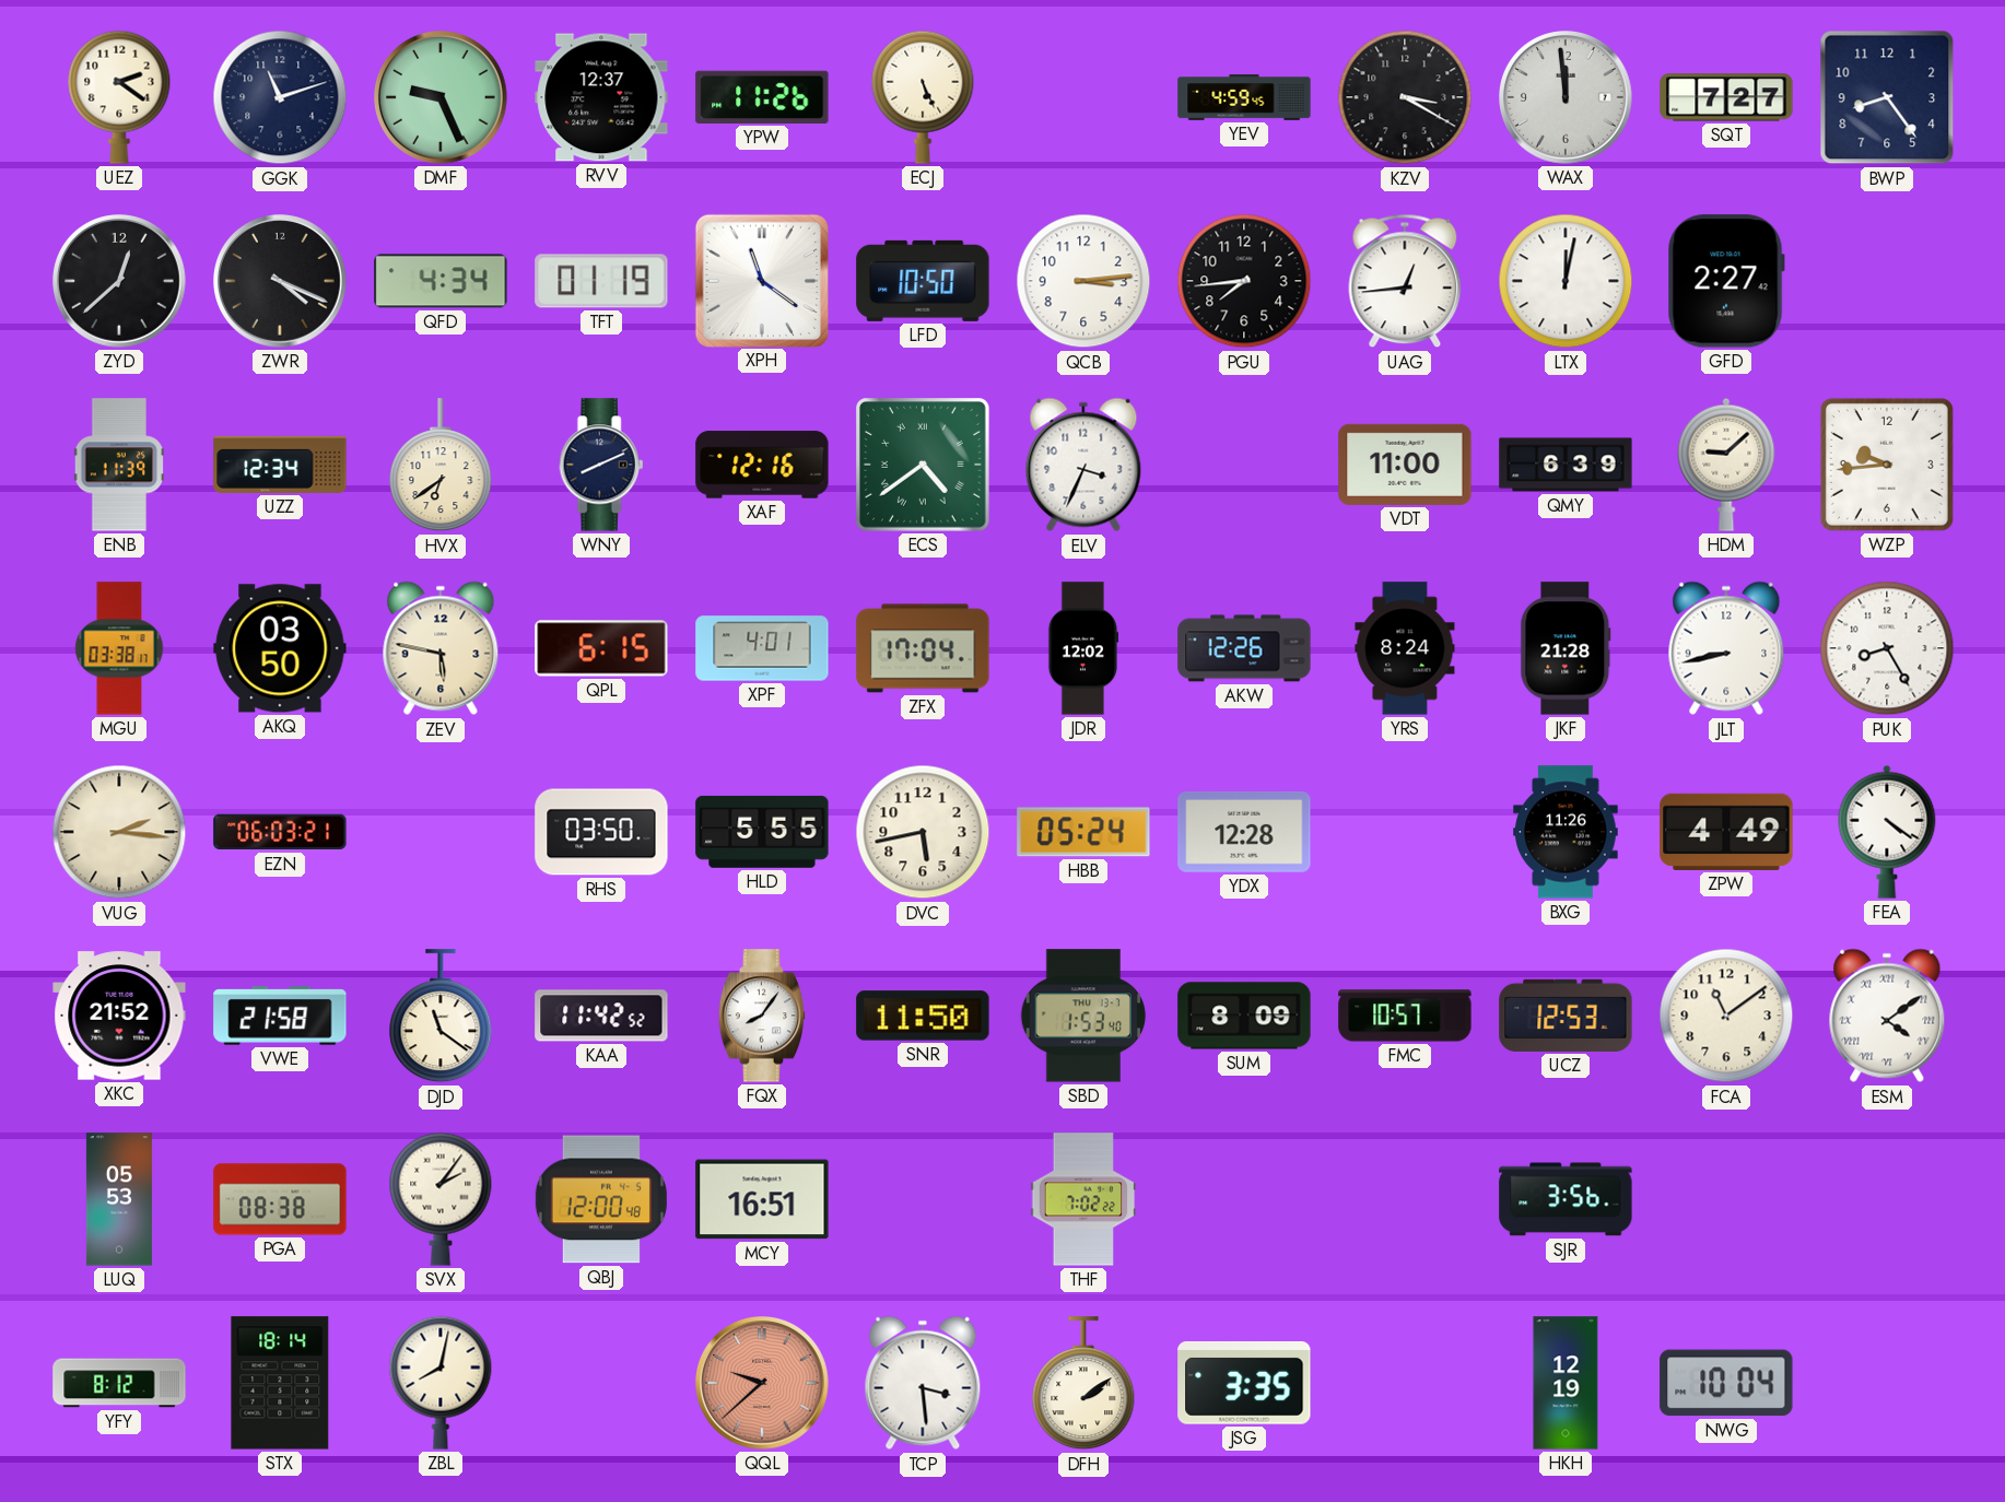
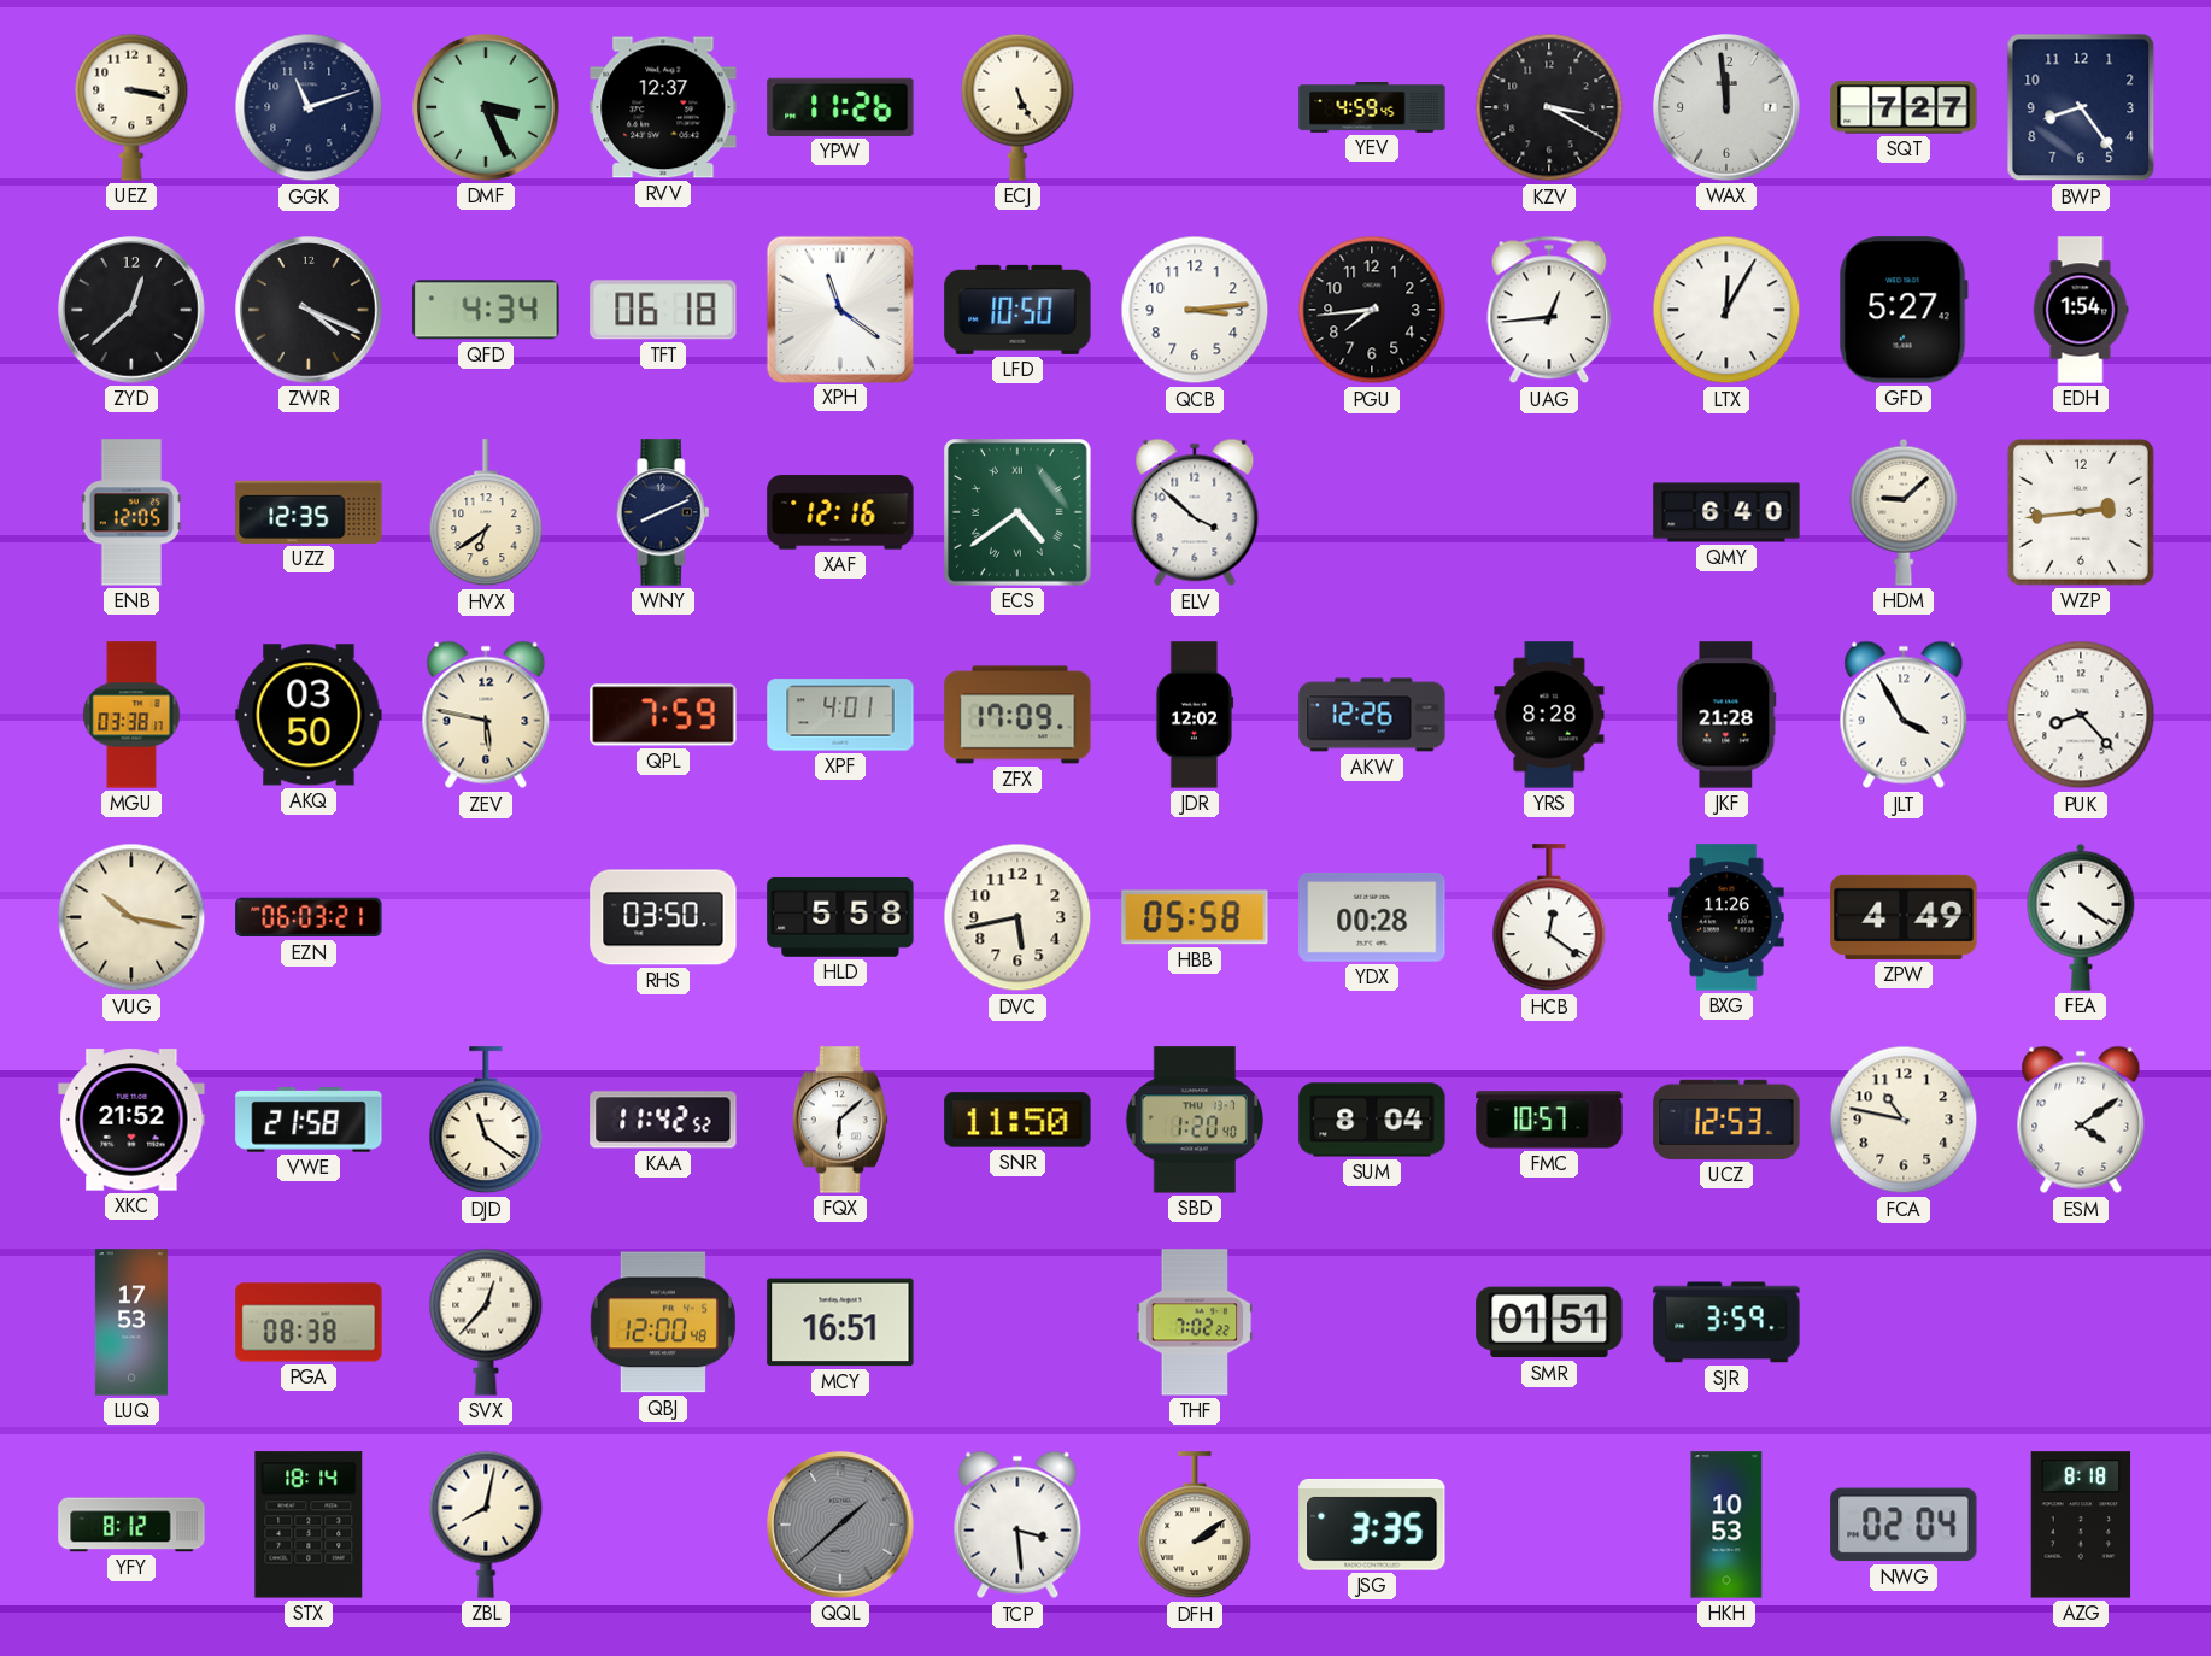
UEZ: 2:21 -> 3:17
DMF: 9:26 -> 3:26
TFT: 01:19 -> 06:18
LTX: 12:02 -> 12:05
GFD: 2:27 -> 5:27
EDH: none -> 1:54
ENB: 11:39 -> 12:05
UZZ: 12:34 -> 12:35
ELV: 3:34 -> 3:52
VDT: 11:00 -> none
QMY: 6:39 -> 6:40
WZP: 9:44 -> 2:44
QPL: 6:15 -> 7:59
ZFX: 17:04 -> 17:09
YRS: 8:24 -> 8:28
JLT: 8:43 -> 3:55
PUK: 8:25 -> 8:23
VUG: 2:16 -> 10:17
HLD: 5:55 -> 5:58
HBB: 05:24 -> 05:58
YDX: 12:28 -> 00:28
HCB: none -> 12:21
FQX: 8:06 -> 6:08
SBD: 1:53 -> 1:20
SUM: 8:09 -> 8:04
FCA: 11:09 -> 10:47
ESM numerals: Roman -> Arabic
LUQ: 05:53 -> 17:53
SVX: 2:06 -> 12:37
SMR: none -> 01:51
SJR: 3:56 -> 3:59
QQL: 9:38 -> 1:38
QQL dial: salmon -> grey
HKH: 12:19 -> 10:53
NWG: 10:04 -> 02:04
AZG: none -> 8:18
